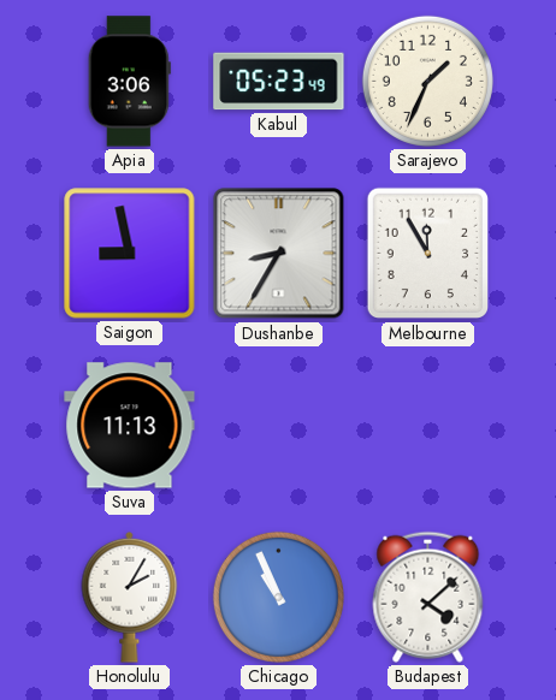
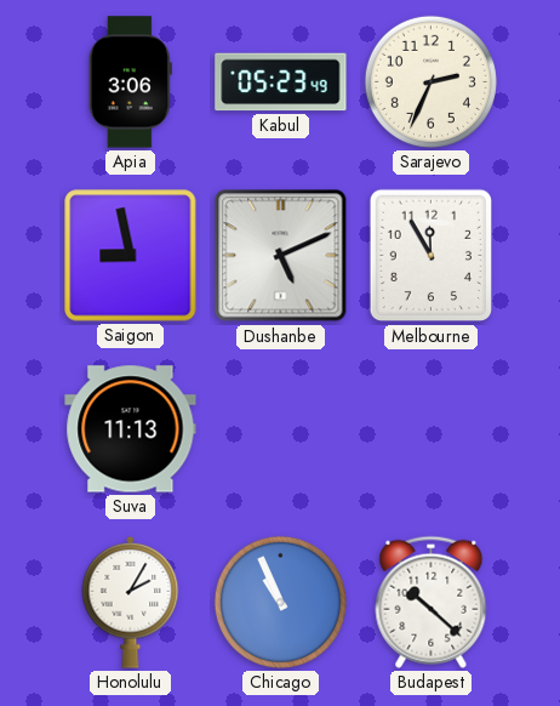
Sarajevo: 1:34 -> 2:34
Dushanbe: 8:35 -> 5:11
Budapest: 4:08 -> 10:22
